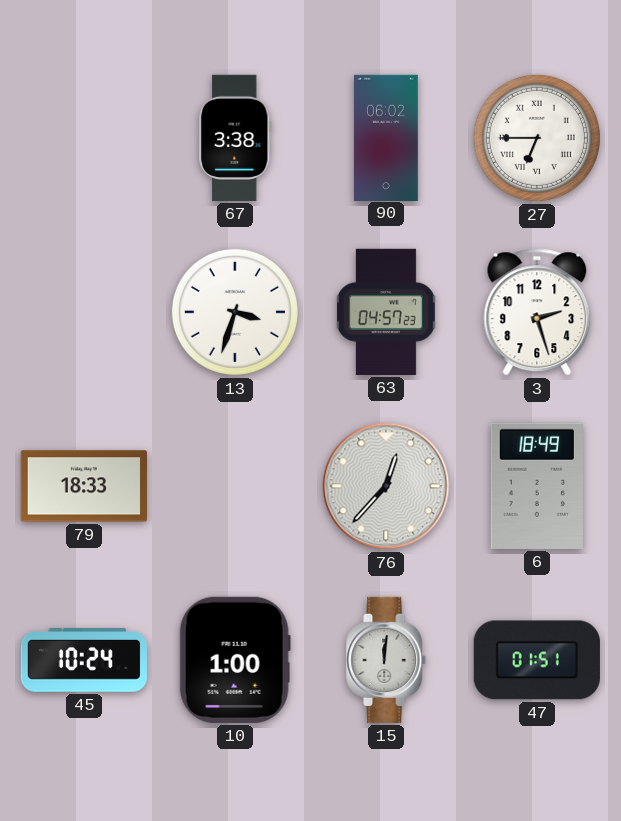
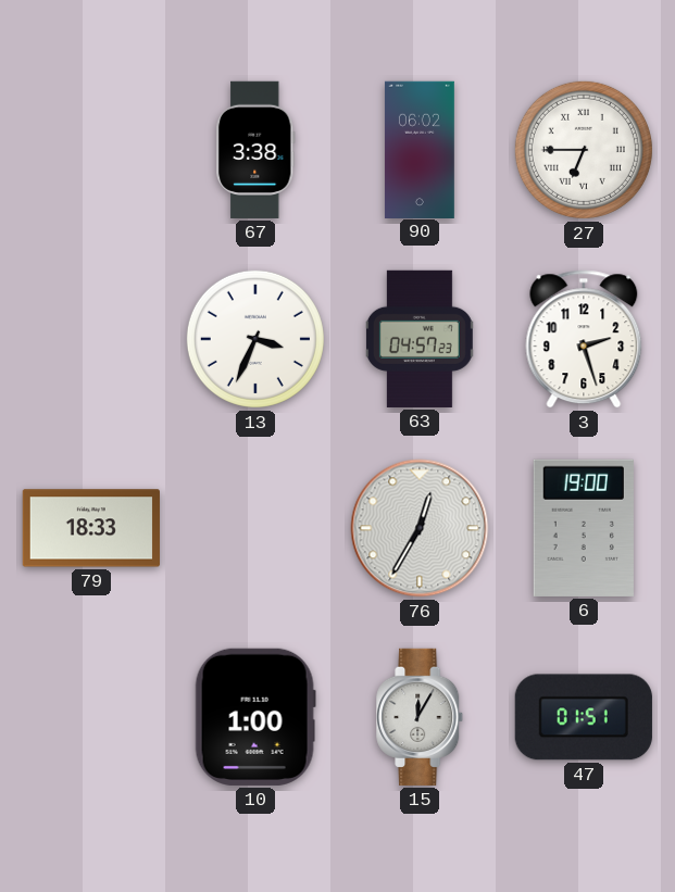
13: 3:33 -> 3:34
76: 12:37 -> 12:35
6: 18:49 -> 19:00
45: 10:24 -> none
15: 12:01 -> 12:05
